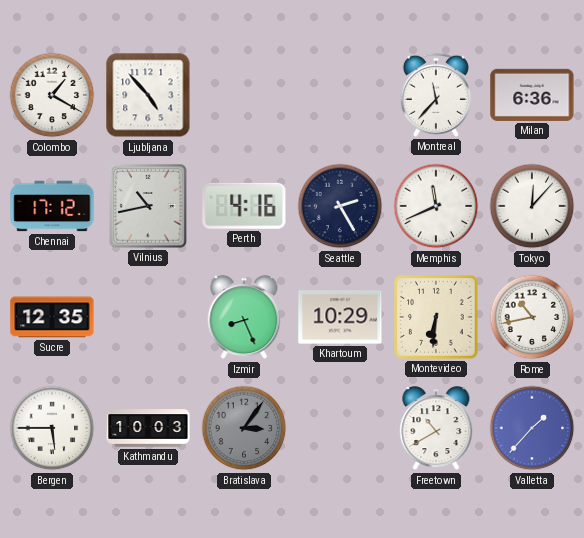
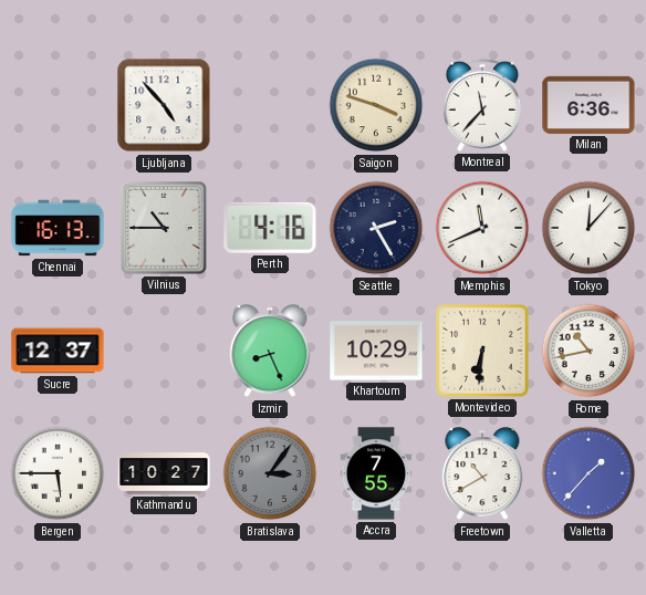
Colombo: 1:20 -> none
Saigon: none -> 3:48
Chennai: 17:12 -> 16:13
Vilnius: 10:43 -> 10:45
Sucre: 12:35 -> 12:37
Kathmandu: 10:03 -> 10:27
Accra: none -> 7:55
